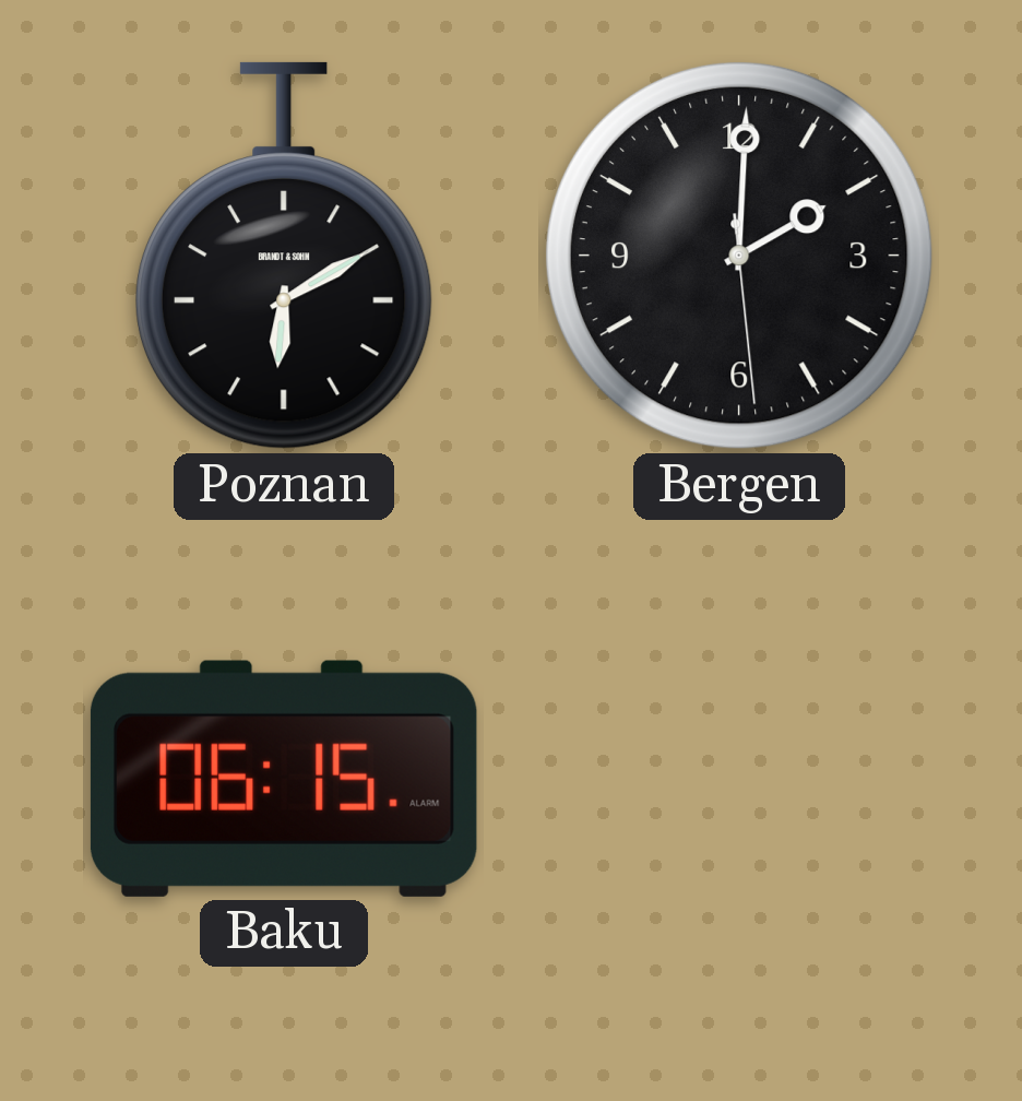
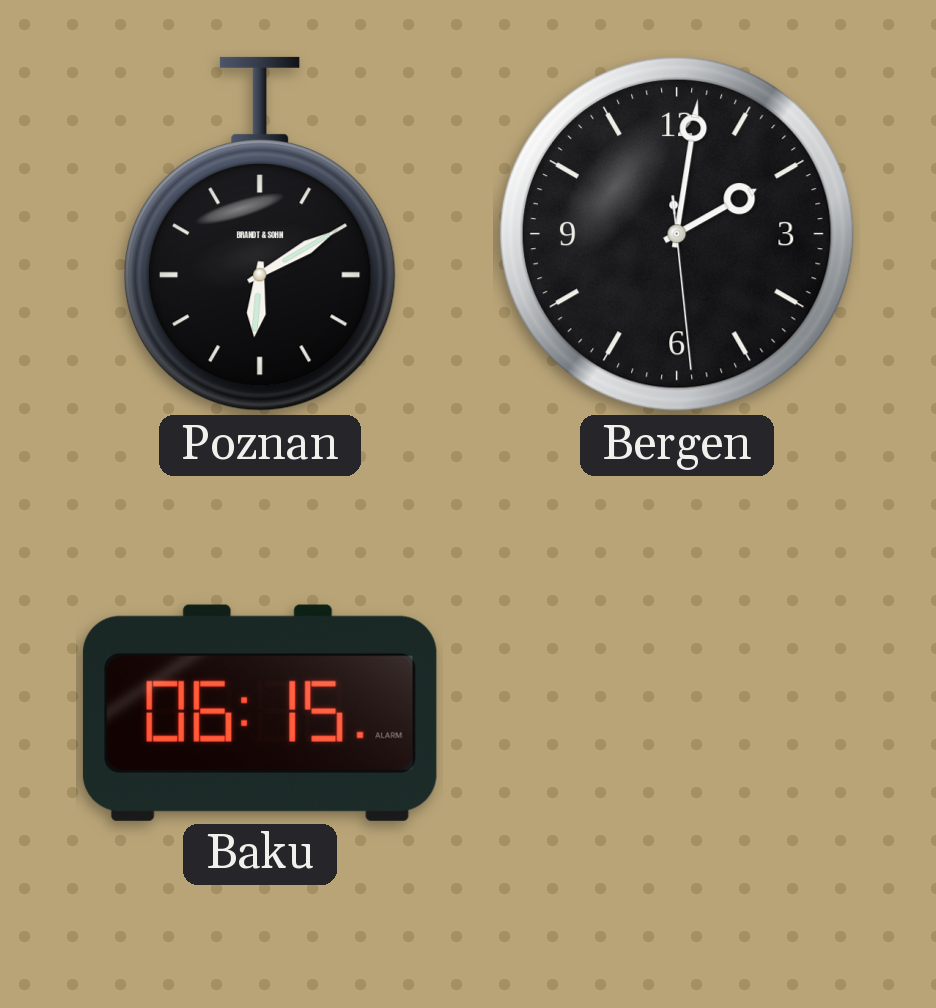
Bergen: 2:00 -> 2:01
